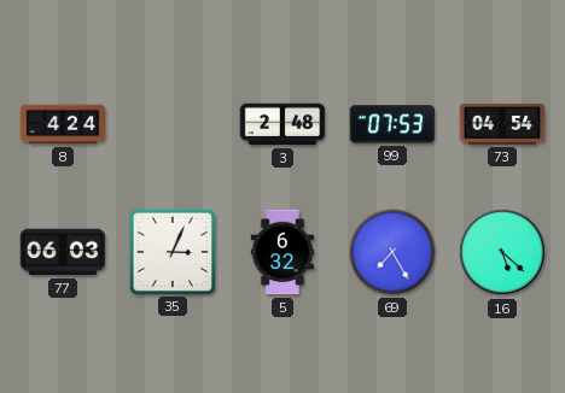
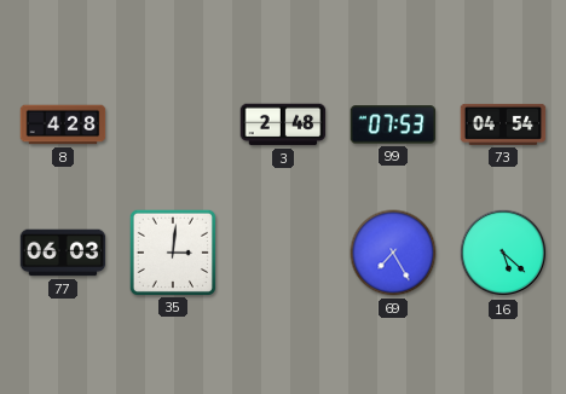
8: 4:24 -> 4:28
35: 3:04 -> 3:01
5: 6:32 -> none
